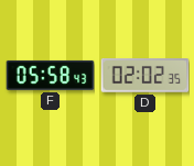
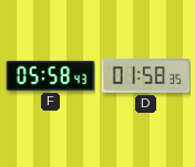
D: 02:02 -> 01:58
